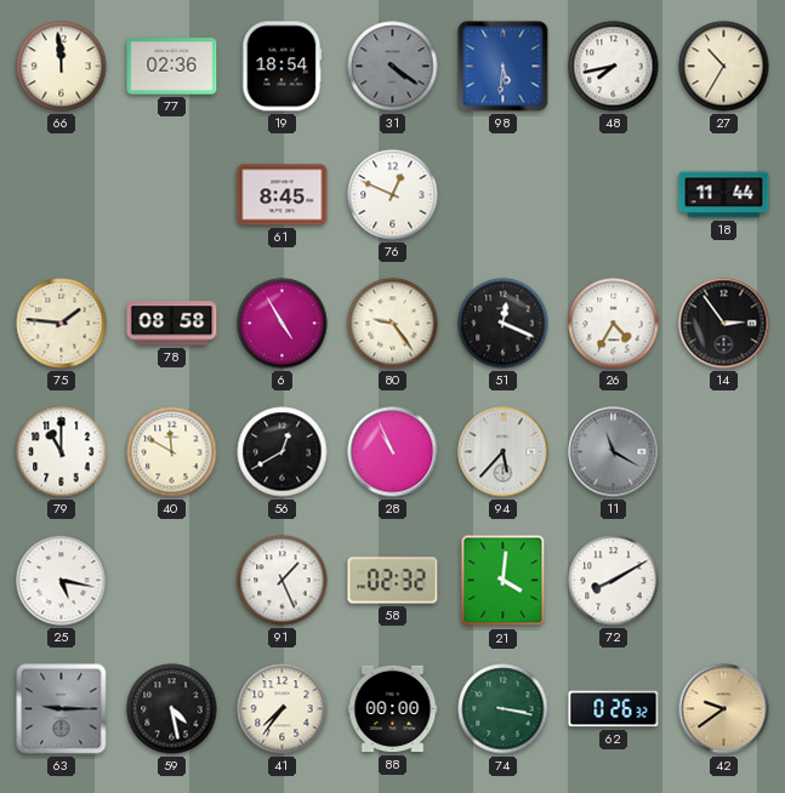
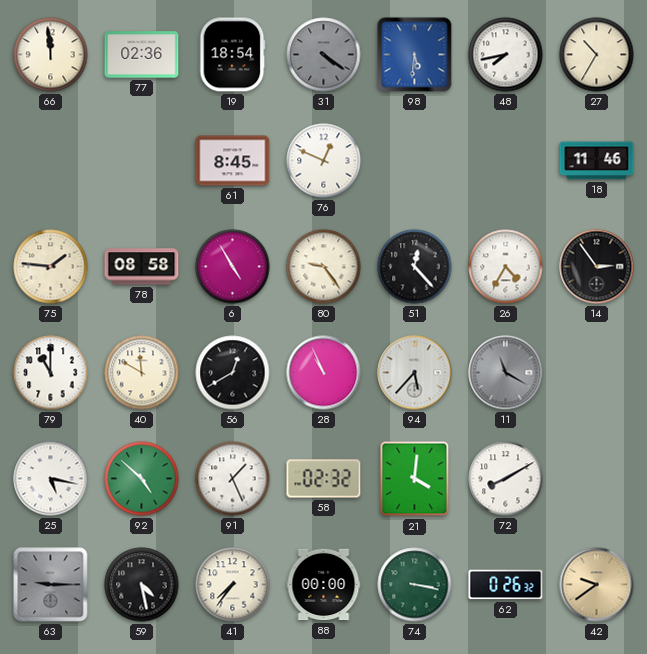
18: 11:44 -> 11:46
51: 12:19 -> 12:23
92: none -> 4:52
